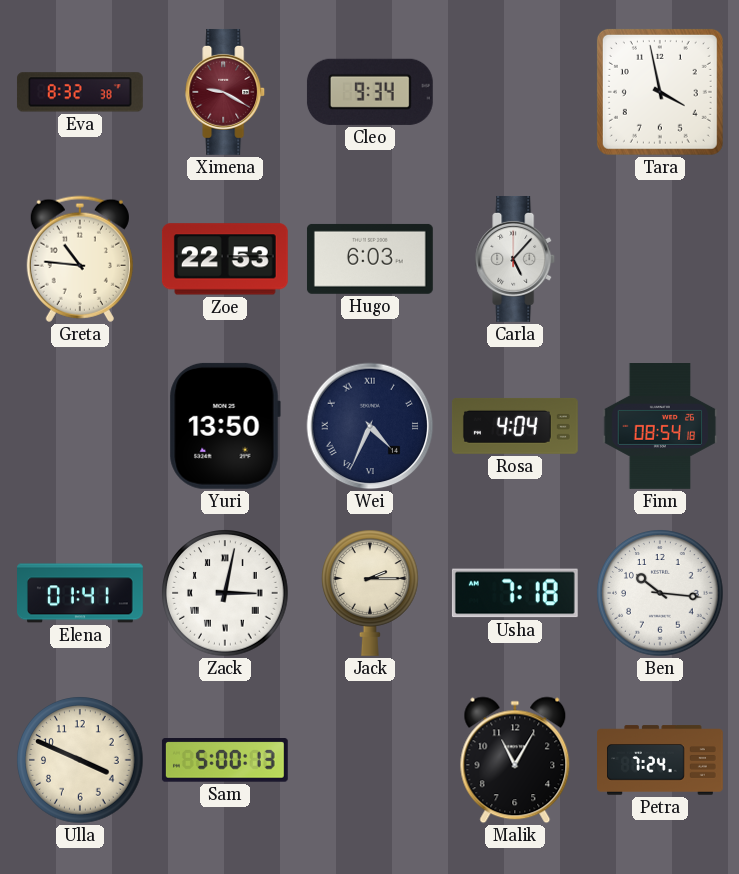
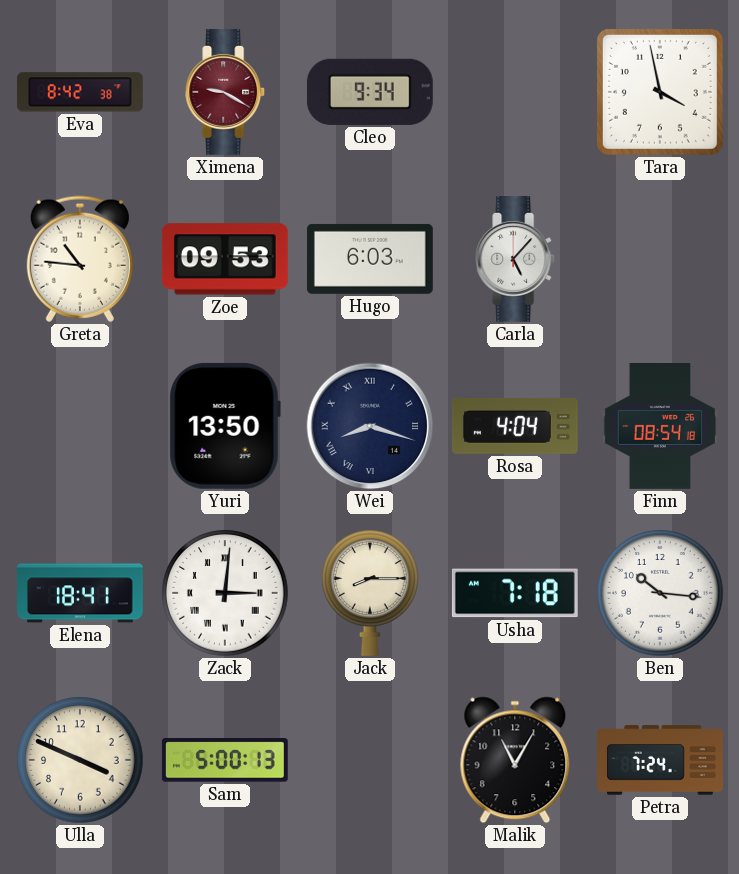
Eva: 8:32 -> 8:42
Zoe: 22:53 -> 09:53
Wei: 4:34 -> 8:18
Elena: 01:41 -> 18:41
Zack: 3:02 -> 3:01
Jack: 2:15 -> 8:15
